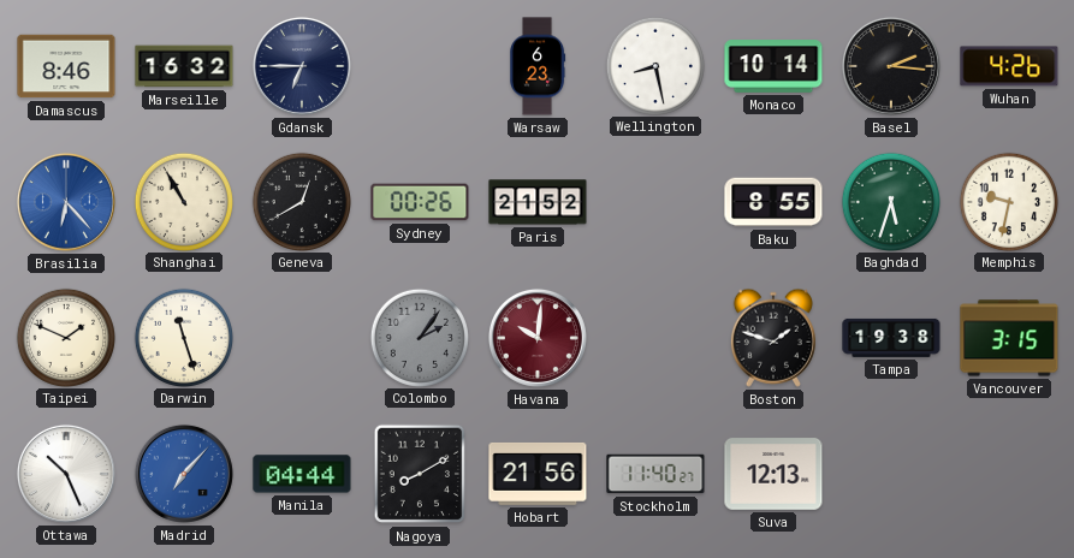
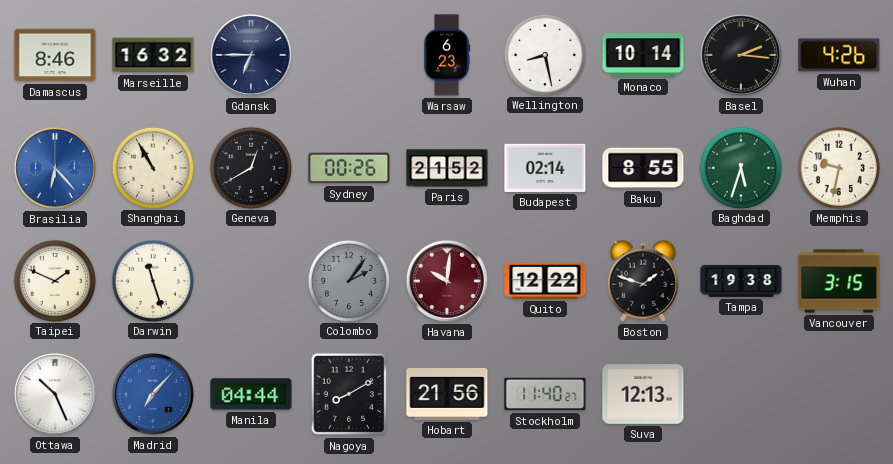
Budapest: none -> 02:14
Quito: none -> 12:22
